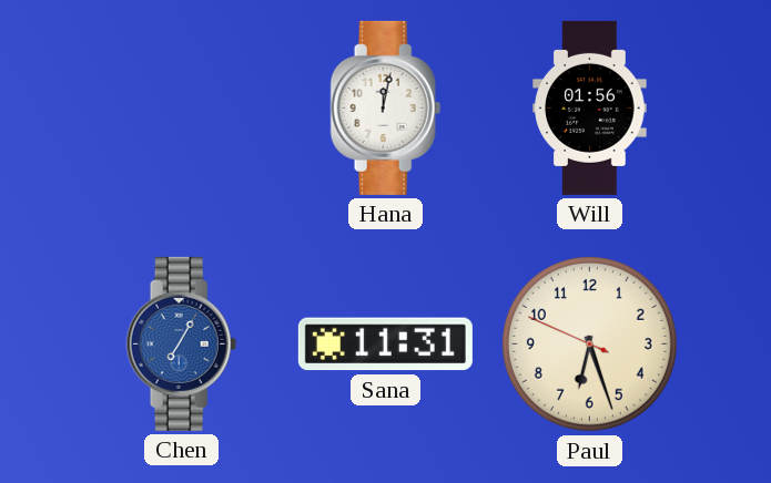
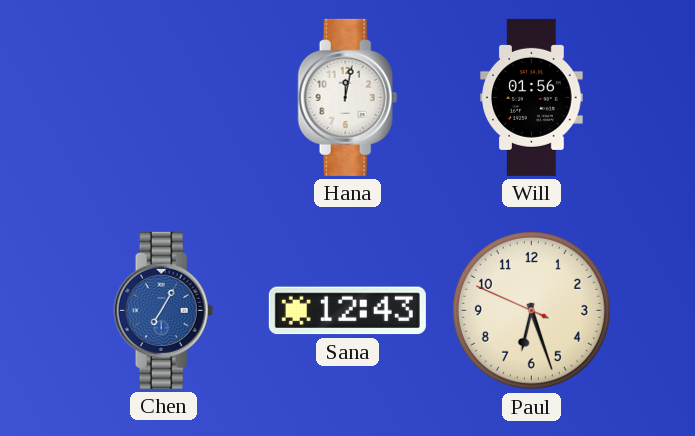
Sana: 11:31 -> 12:43
